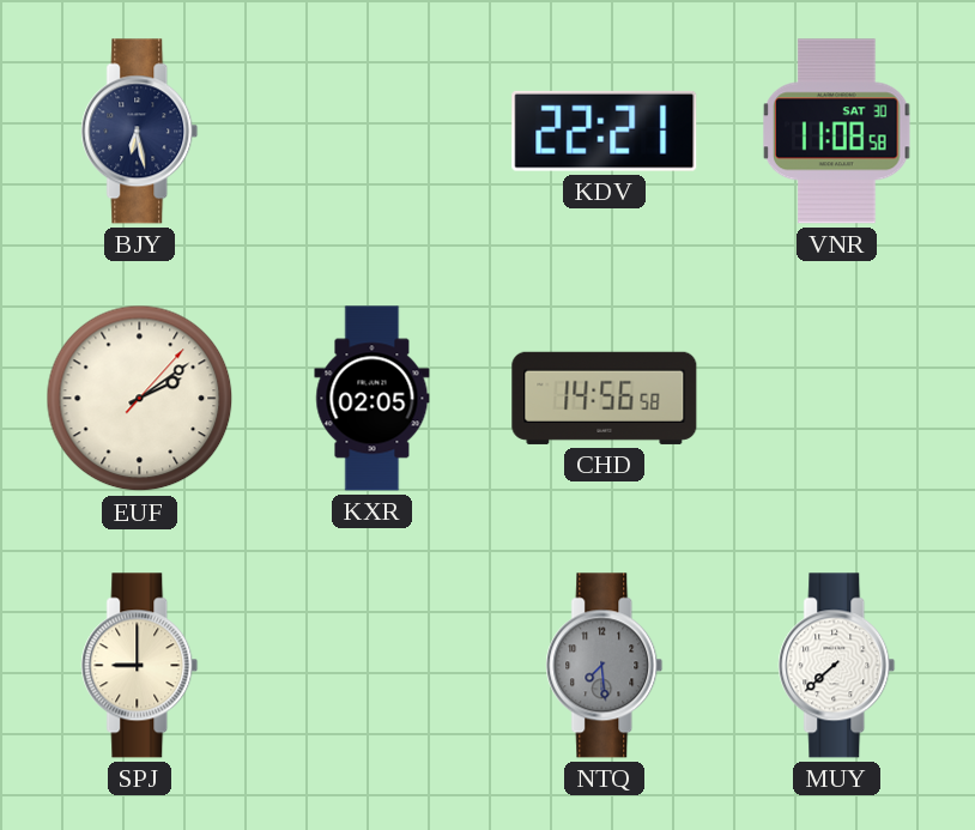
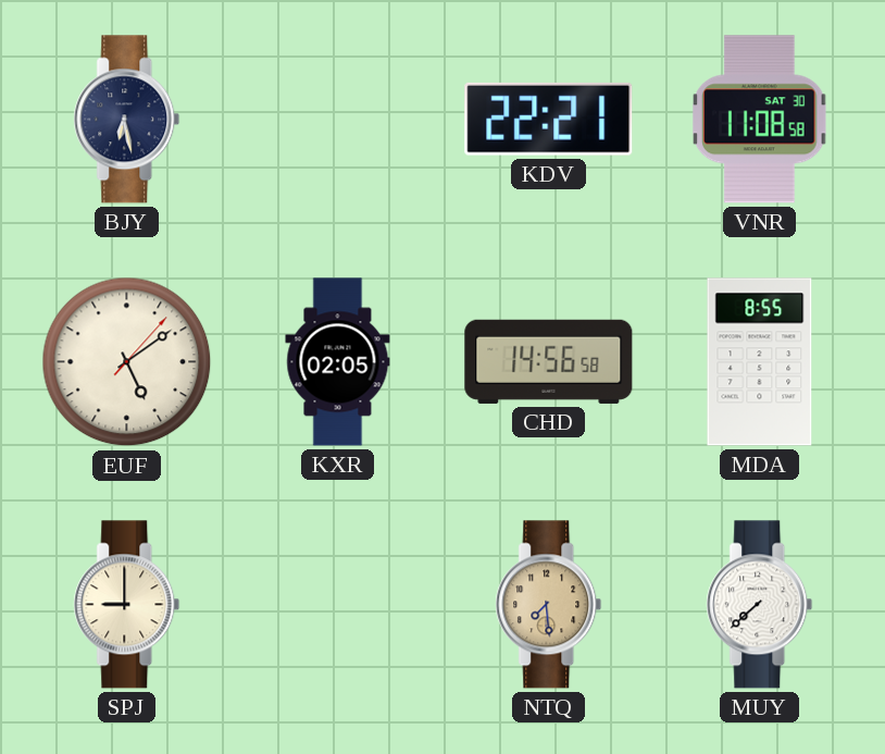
EUF: 2:09 -> 5:09
MDA: none -> 8:55
NTQ dial: grey -> champagne
